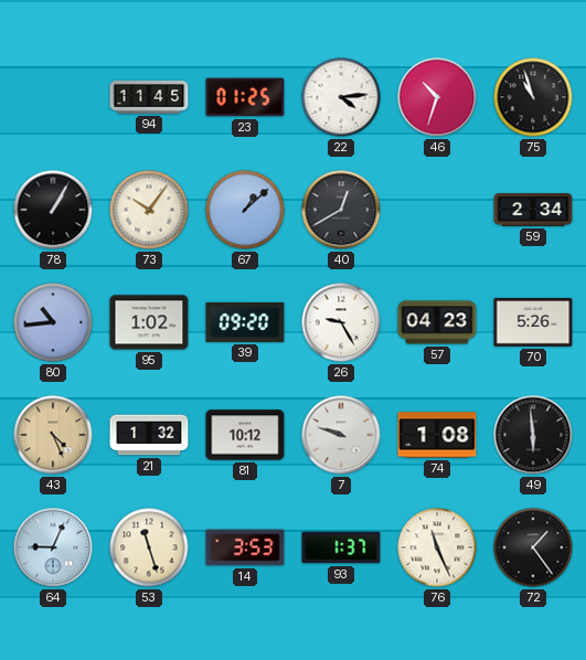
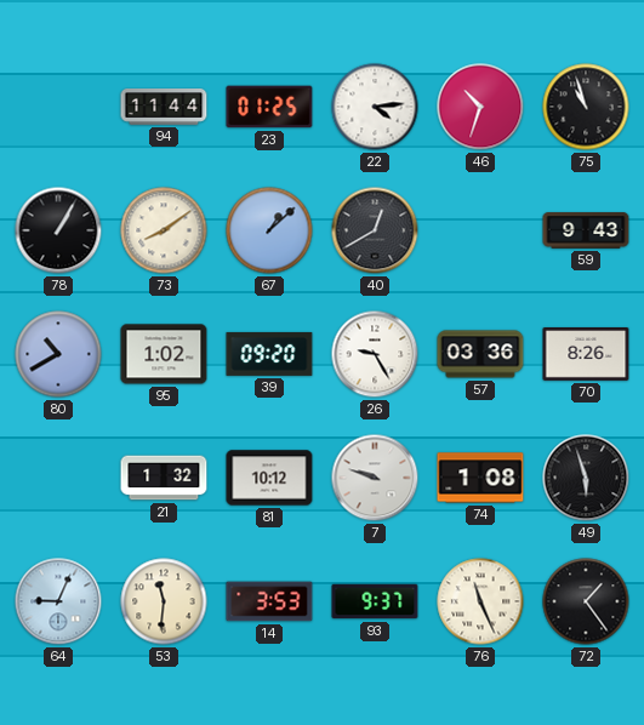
94: 11:45 -> 11:44
73: 10:06 -> 8:09
59: 2:34 -> 9:43
80: 10:44 -> 10:40
57: 04:23 -> 03:36
70: 5:26 -> 8:26
43: 4:26 -> none
49: 5:59 -> 5:57
53: 11:27 -> 11:31
93: 1:37 -> 9:37
